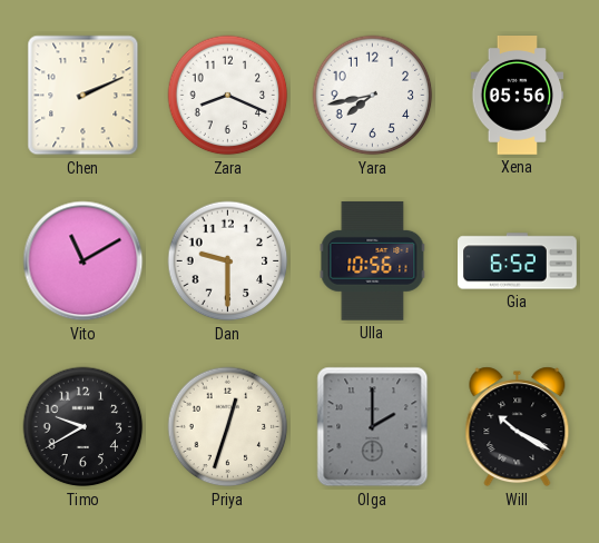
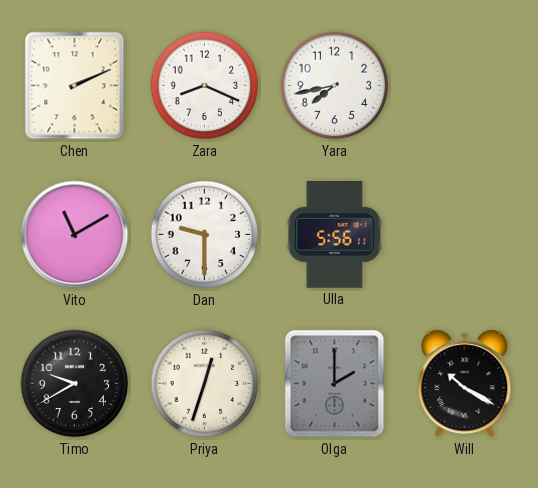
Xena: 05:56 -> none
Ulla: 10:56 -> 5:56
Gia: 6:52 -> none
